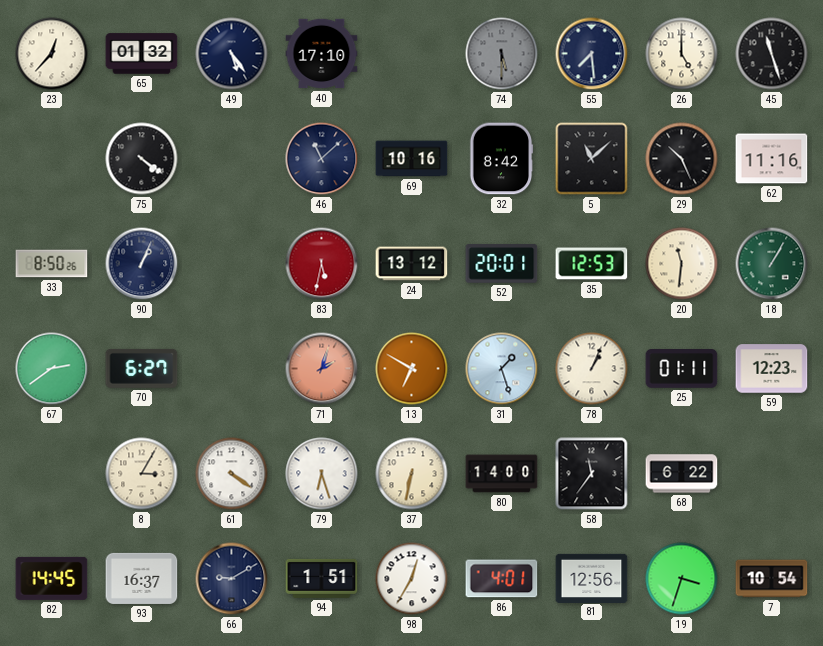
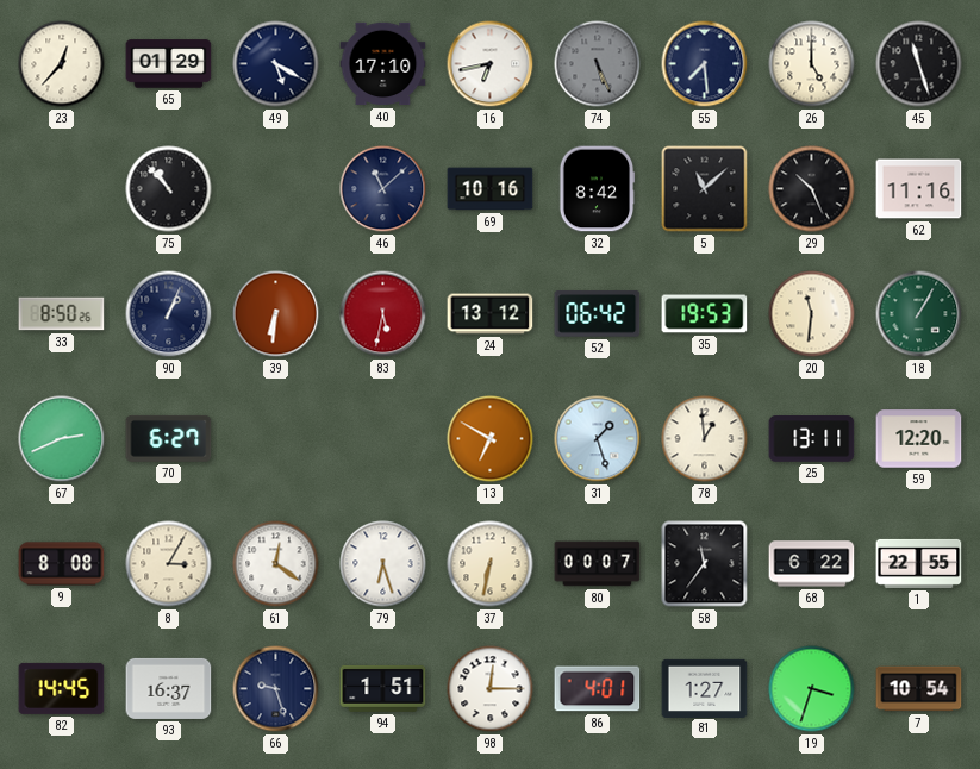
65: 01:32 -> 01:29
49: 5:24 -> 5:20
16: none -> 6:43
74: 5:30 -> 5:26
75: 4:21 -> 10:53
39: none -> 6:31
52: 20:01 -> 06:42
35: 12:53 -> 19:53
67: 2:39 -> 2:41
71: 2:03 -> none
78: 1:04 -> 12:59
25: 01:11 -> 13:11
59: 12:23 -> 12:20
9: none -> 8:08
61: 4:21 -> 12:21
80: 14:00 -> 00:07
1: none -> 22:55
66: 9:10 -> 9:27
98: 12:35 -> 12:15
81: 12:56 -> 1:27
